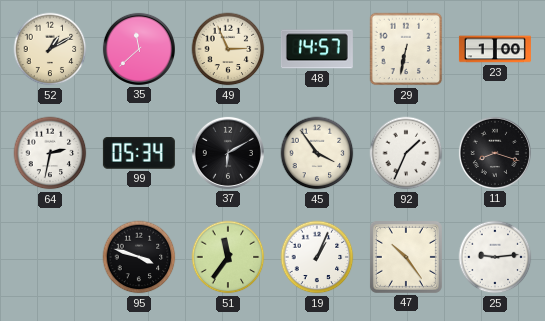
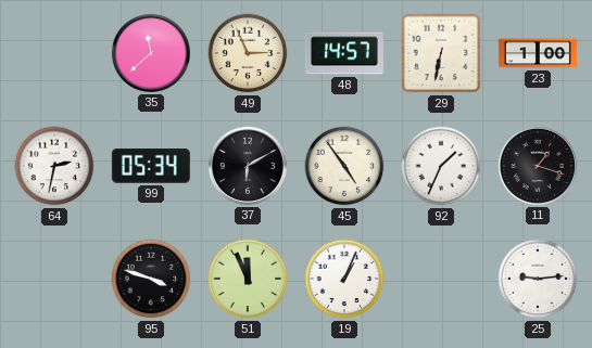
52: 1:10 -> none
45: 3:54 -> 4:54
11: 8:18 -> 1:18
51: 11:36 -> 11:56
47: 10:24 -> none
